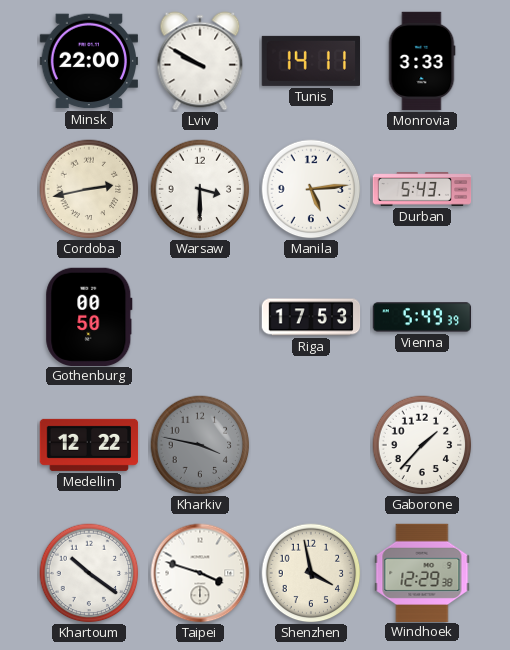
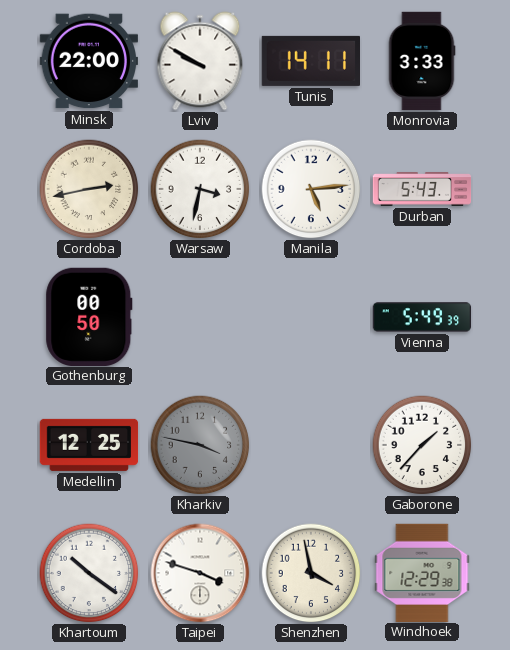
Warsaw: 3:30 -> 3:32
Riga: 17:53 -> none
Medellin: 12:22 -> 12:25
